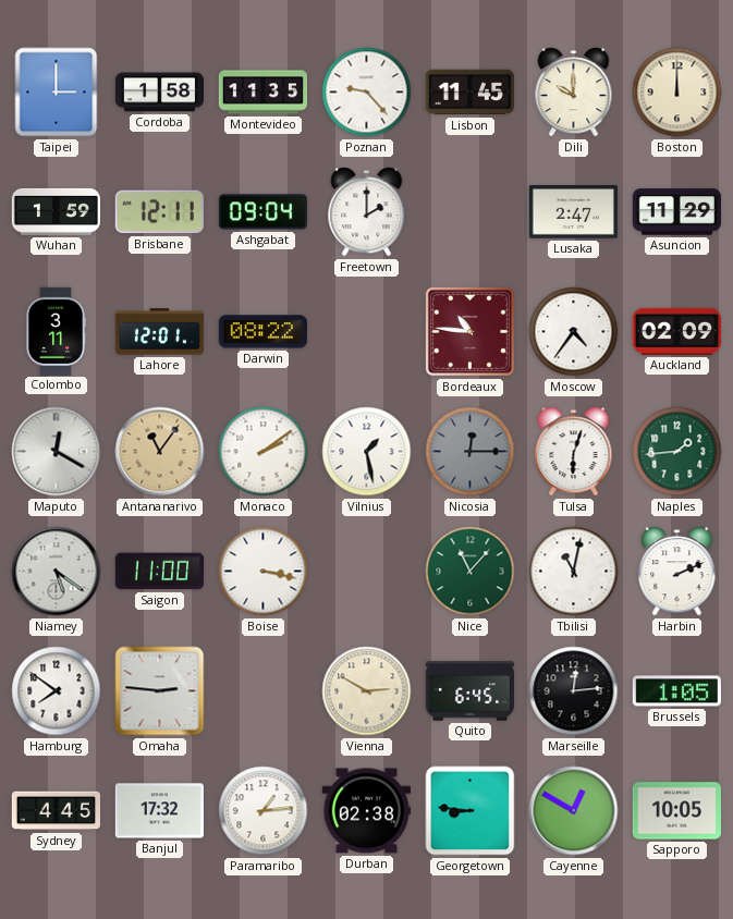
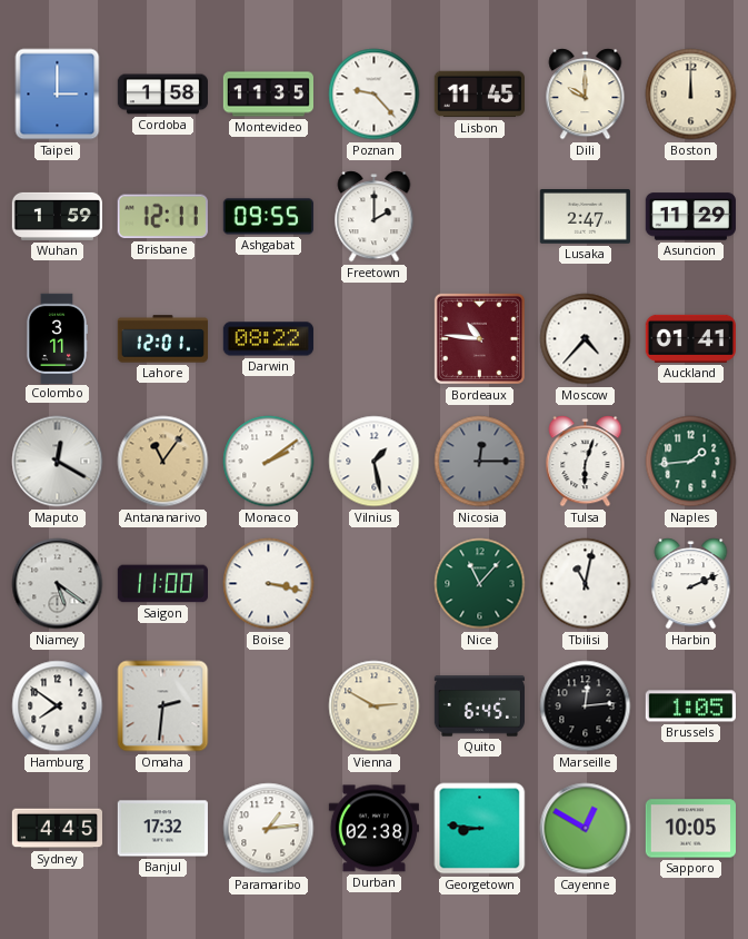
Ashgabat: 09:04 -> 09:55
Moscow: 4:36 -> 4:37
Auckland: 02:09 -> 01:41
Omaha: 2:46 -> 2:31
